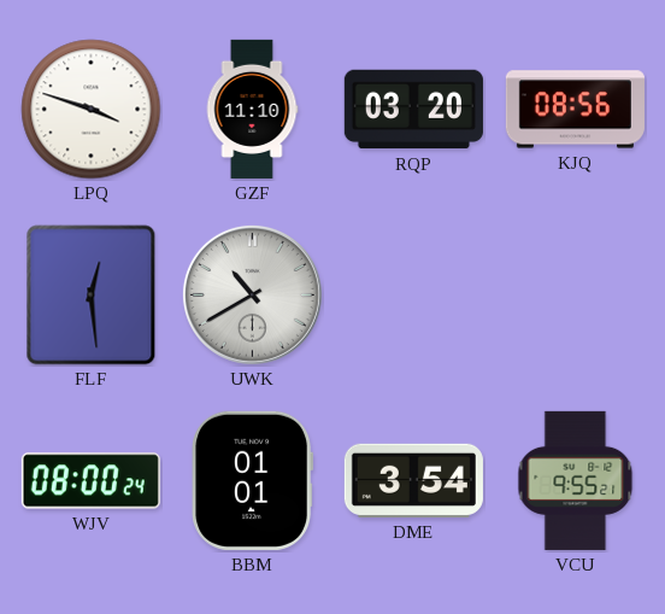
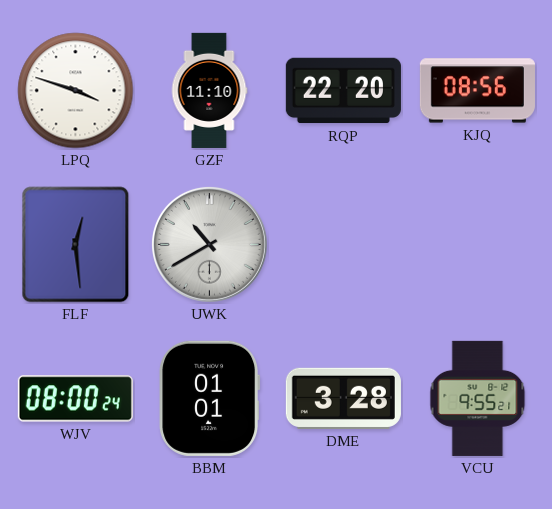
RQP: 03:20 -> 22:20
DME: 3:54 -> 3:28
